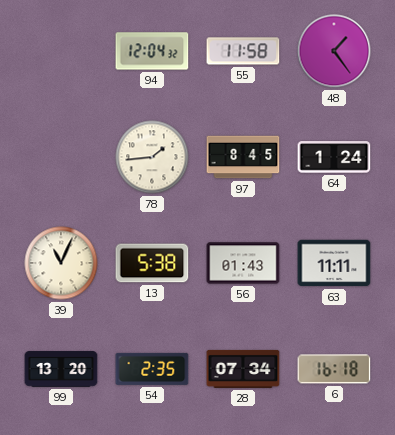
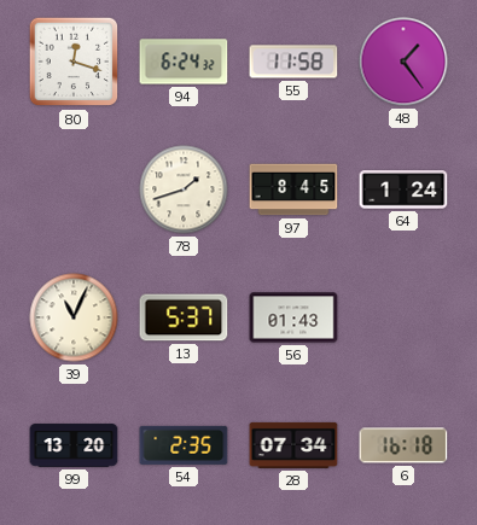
80: none -> 12:18
94: 12:04 -> 6:24
78: 1:44 -> 1:42
13: 5:38 -> 5:37
63: 11:11 -> none
